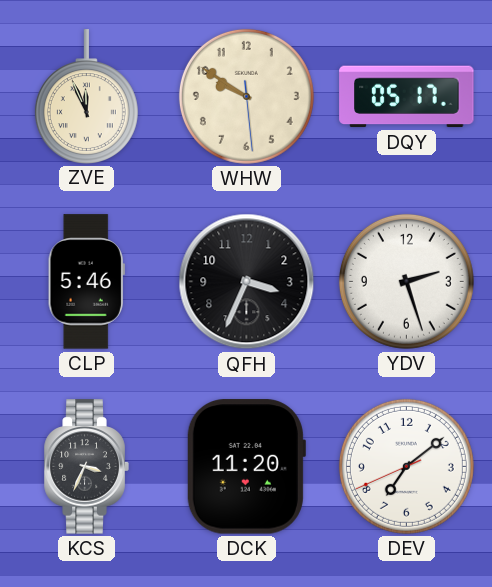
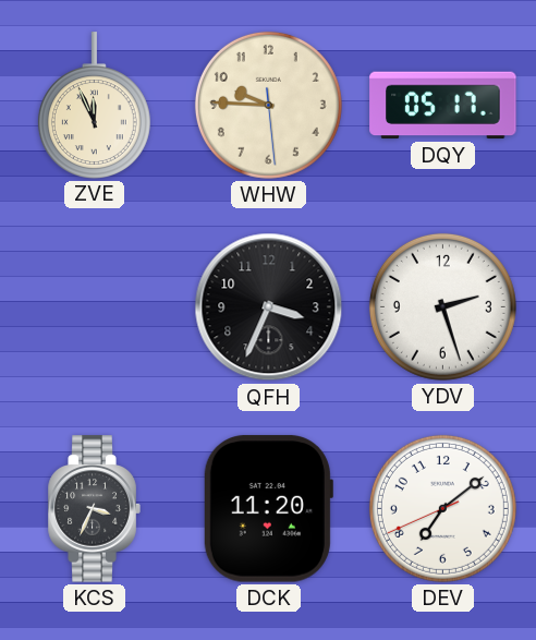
WHW: 9:50 -> 9:45
CLP: 5:46 -> none
